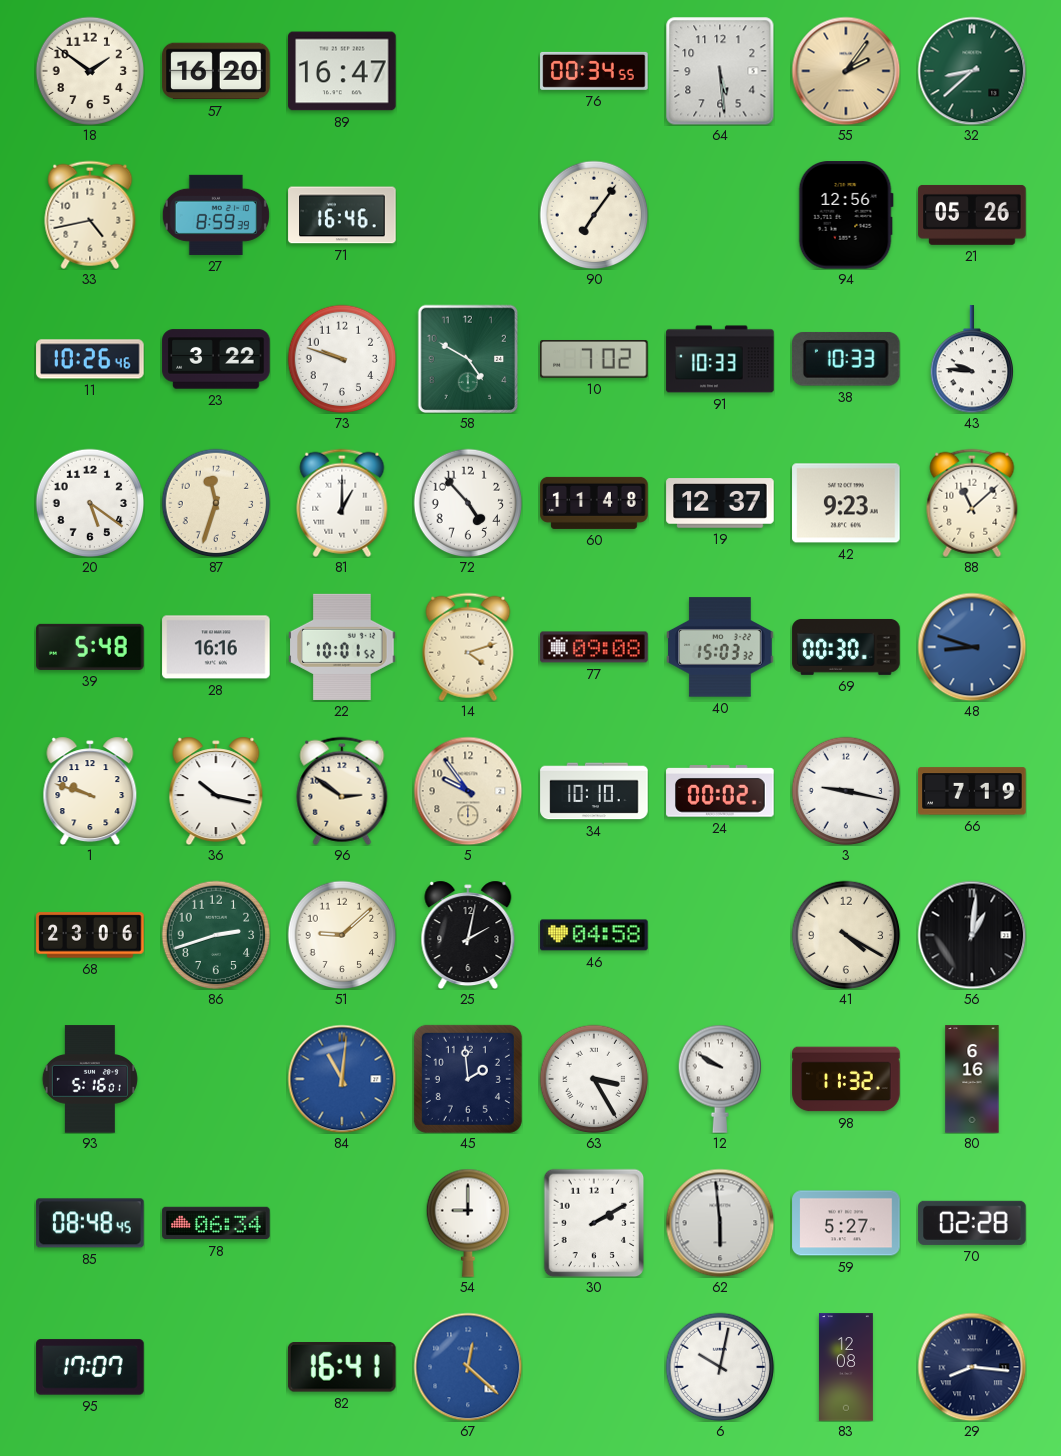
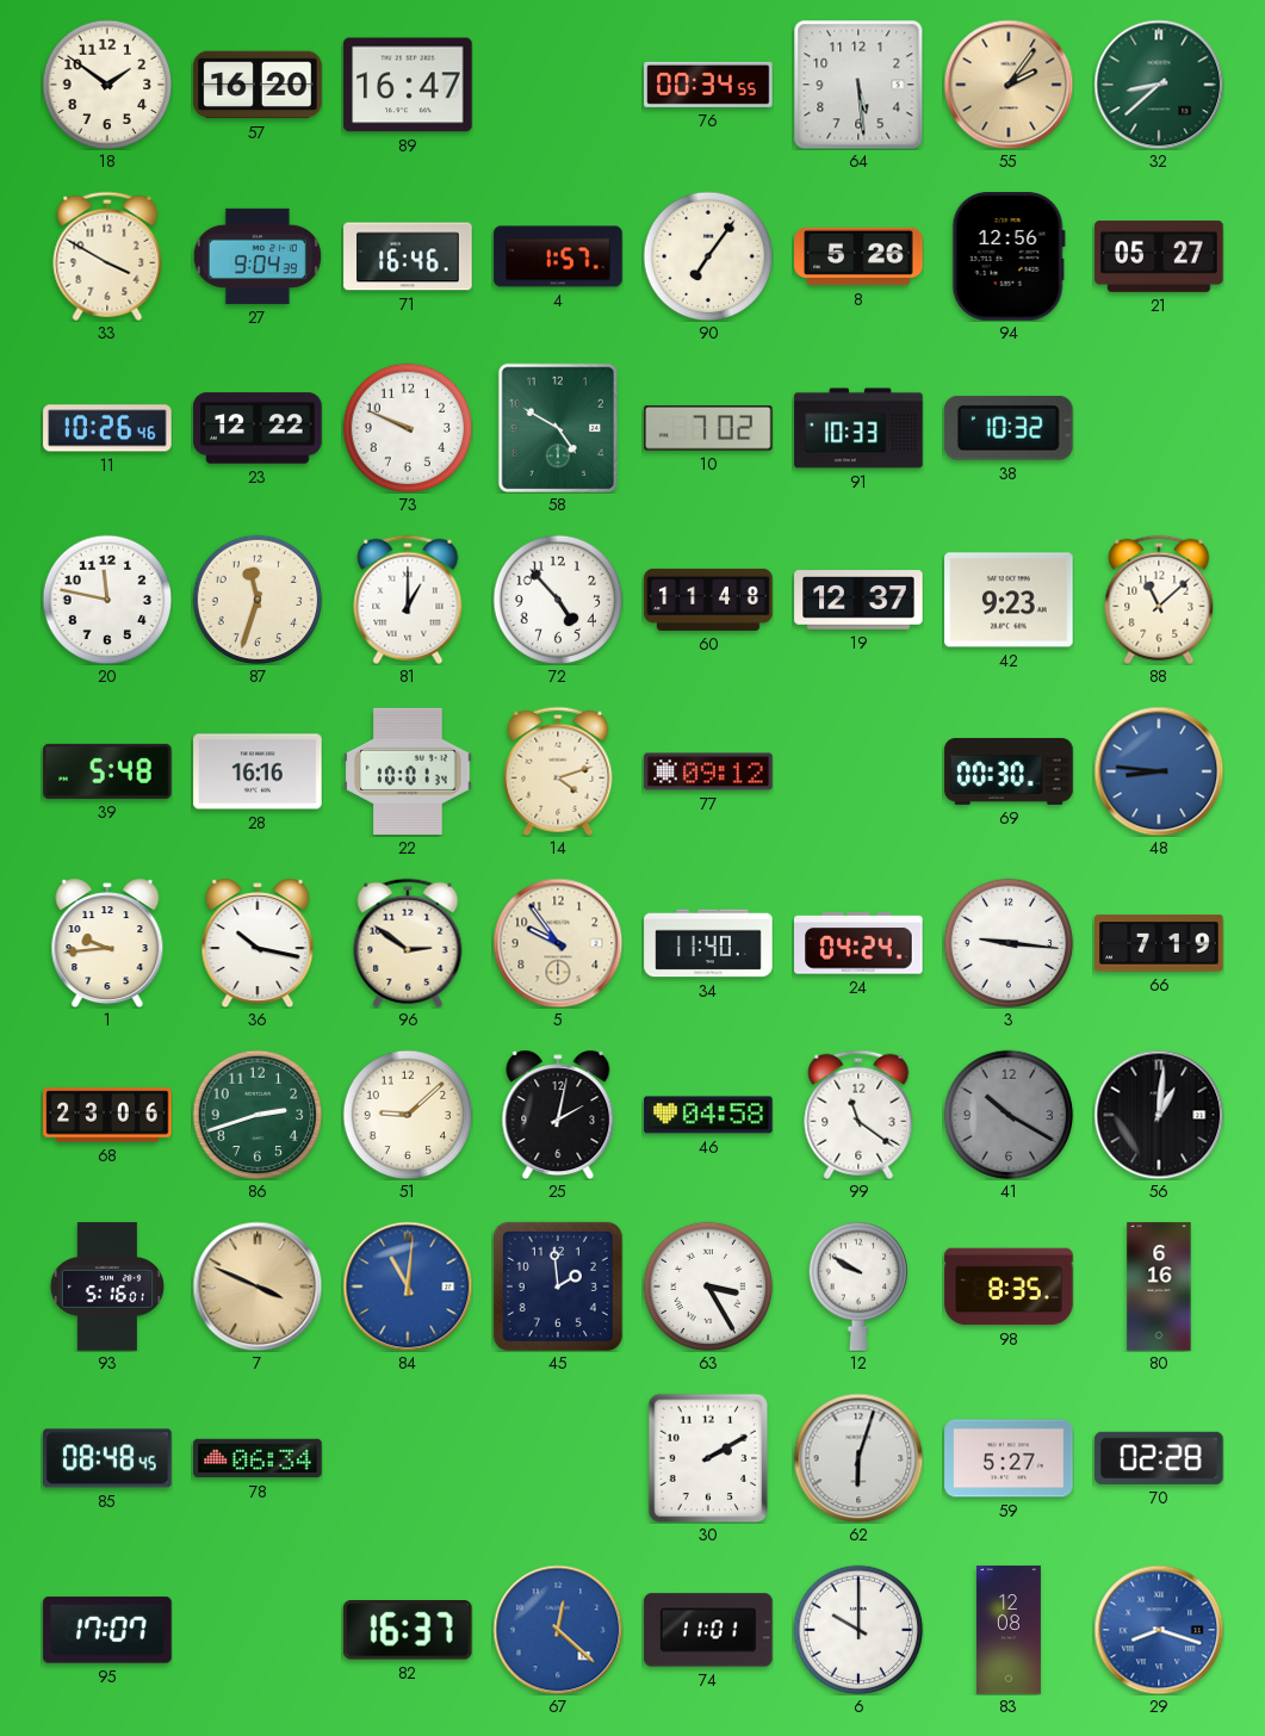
33: 4:43 -> 3:50
27: 8:59 -> 9:04
4: none -> 1:57
8: none -> 5:26
21: 05:26 -> 05:27
23: 3:22 -> 12:22
73: 9:48 -> 9:49
38: 10:33 -> 10:32
43: 9:46 -> none
20: 5:21 -> 11:47
22: 10:01:52 -> 10:01:34
77: 09:08 -> 09:12
40: 15:03 -> none
48: 8:48 -> 8:46
1: 9:48 -> 9:44
34: 10:10 -> 11:40
24: 00:02 -> 04:24
3: 9:17 -> 9:16
99: none -> 11:21
41: 4:20 -> 10:20
41 dial: cream -> grey
7: none -> 3:49
98: 11:32 -> 8:35
54: 9:00 -> none
62: 5:59 -> 6:03
82: 16:41 -> 16:37
74: none -> 11:01
6: 10:02 -> 10:00
29: 8:16 -> 8:18
29 dial: navy -> blue
